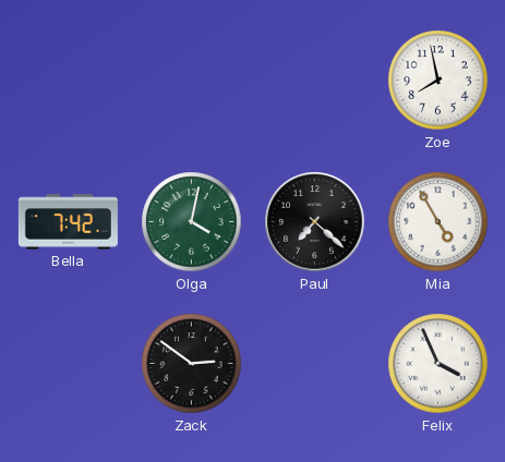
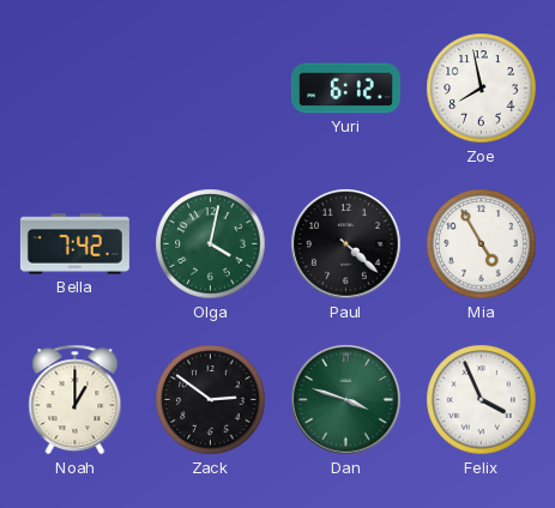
Yuri: none -> 6:12
Paul: 7:22 -> 4:22
Noah: none -> 1:00
Dan: none -> 3:48
